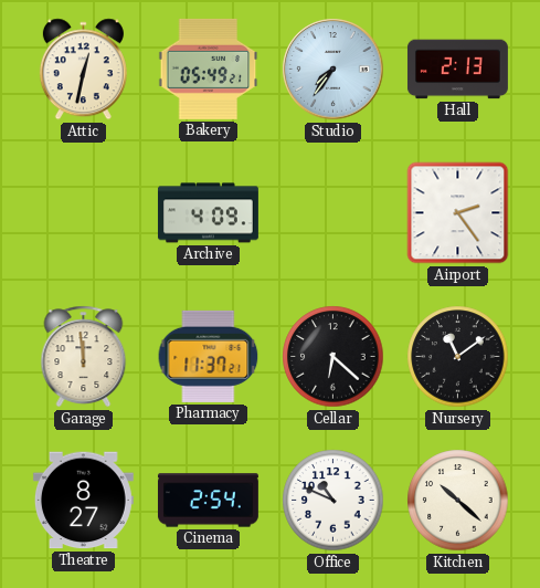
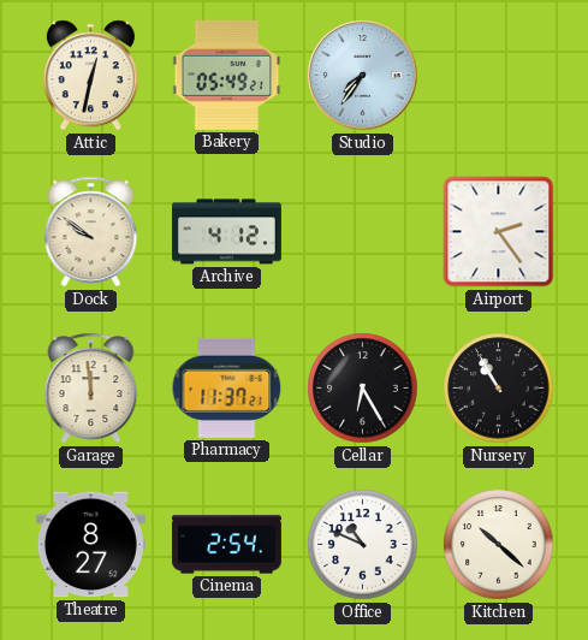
Hall: 2:13 -> none
Dock: none -> 9:51
Archive: 4:09 -> 4:12
Cellar: 6:22 -> 6:25
Nursery: 11:09 -> 10:55
